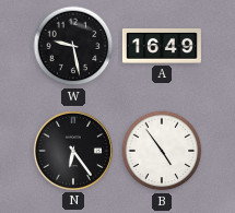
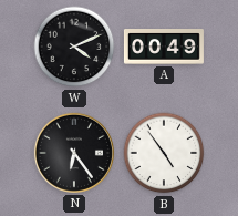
W: 9:28 -> 4:11
A: 16:49 -> 00:49
